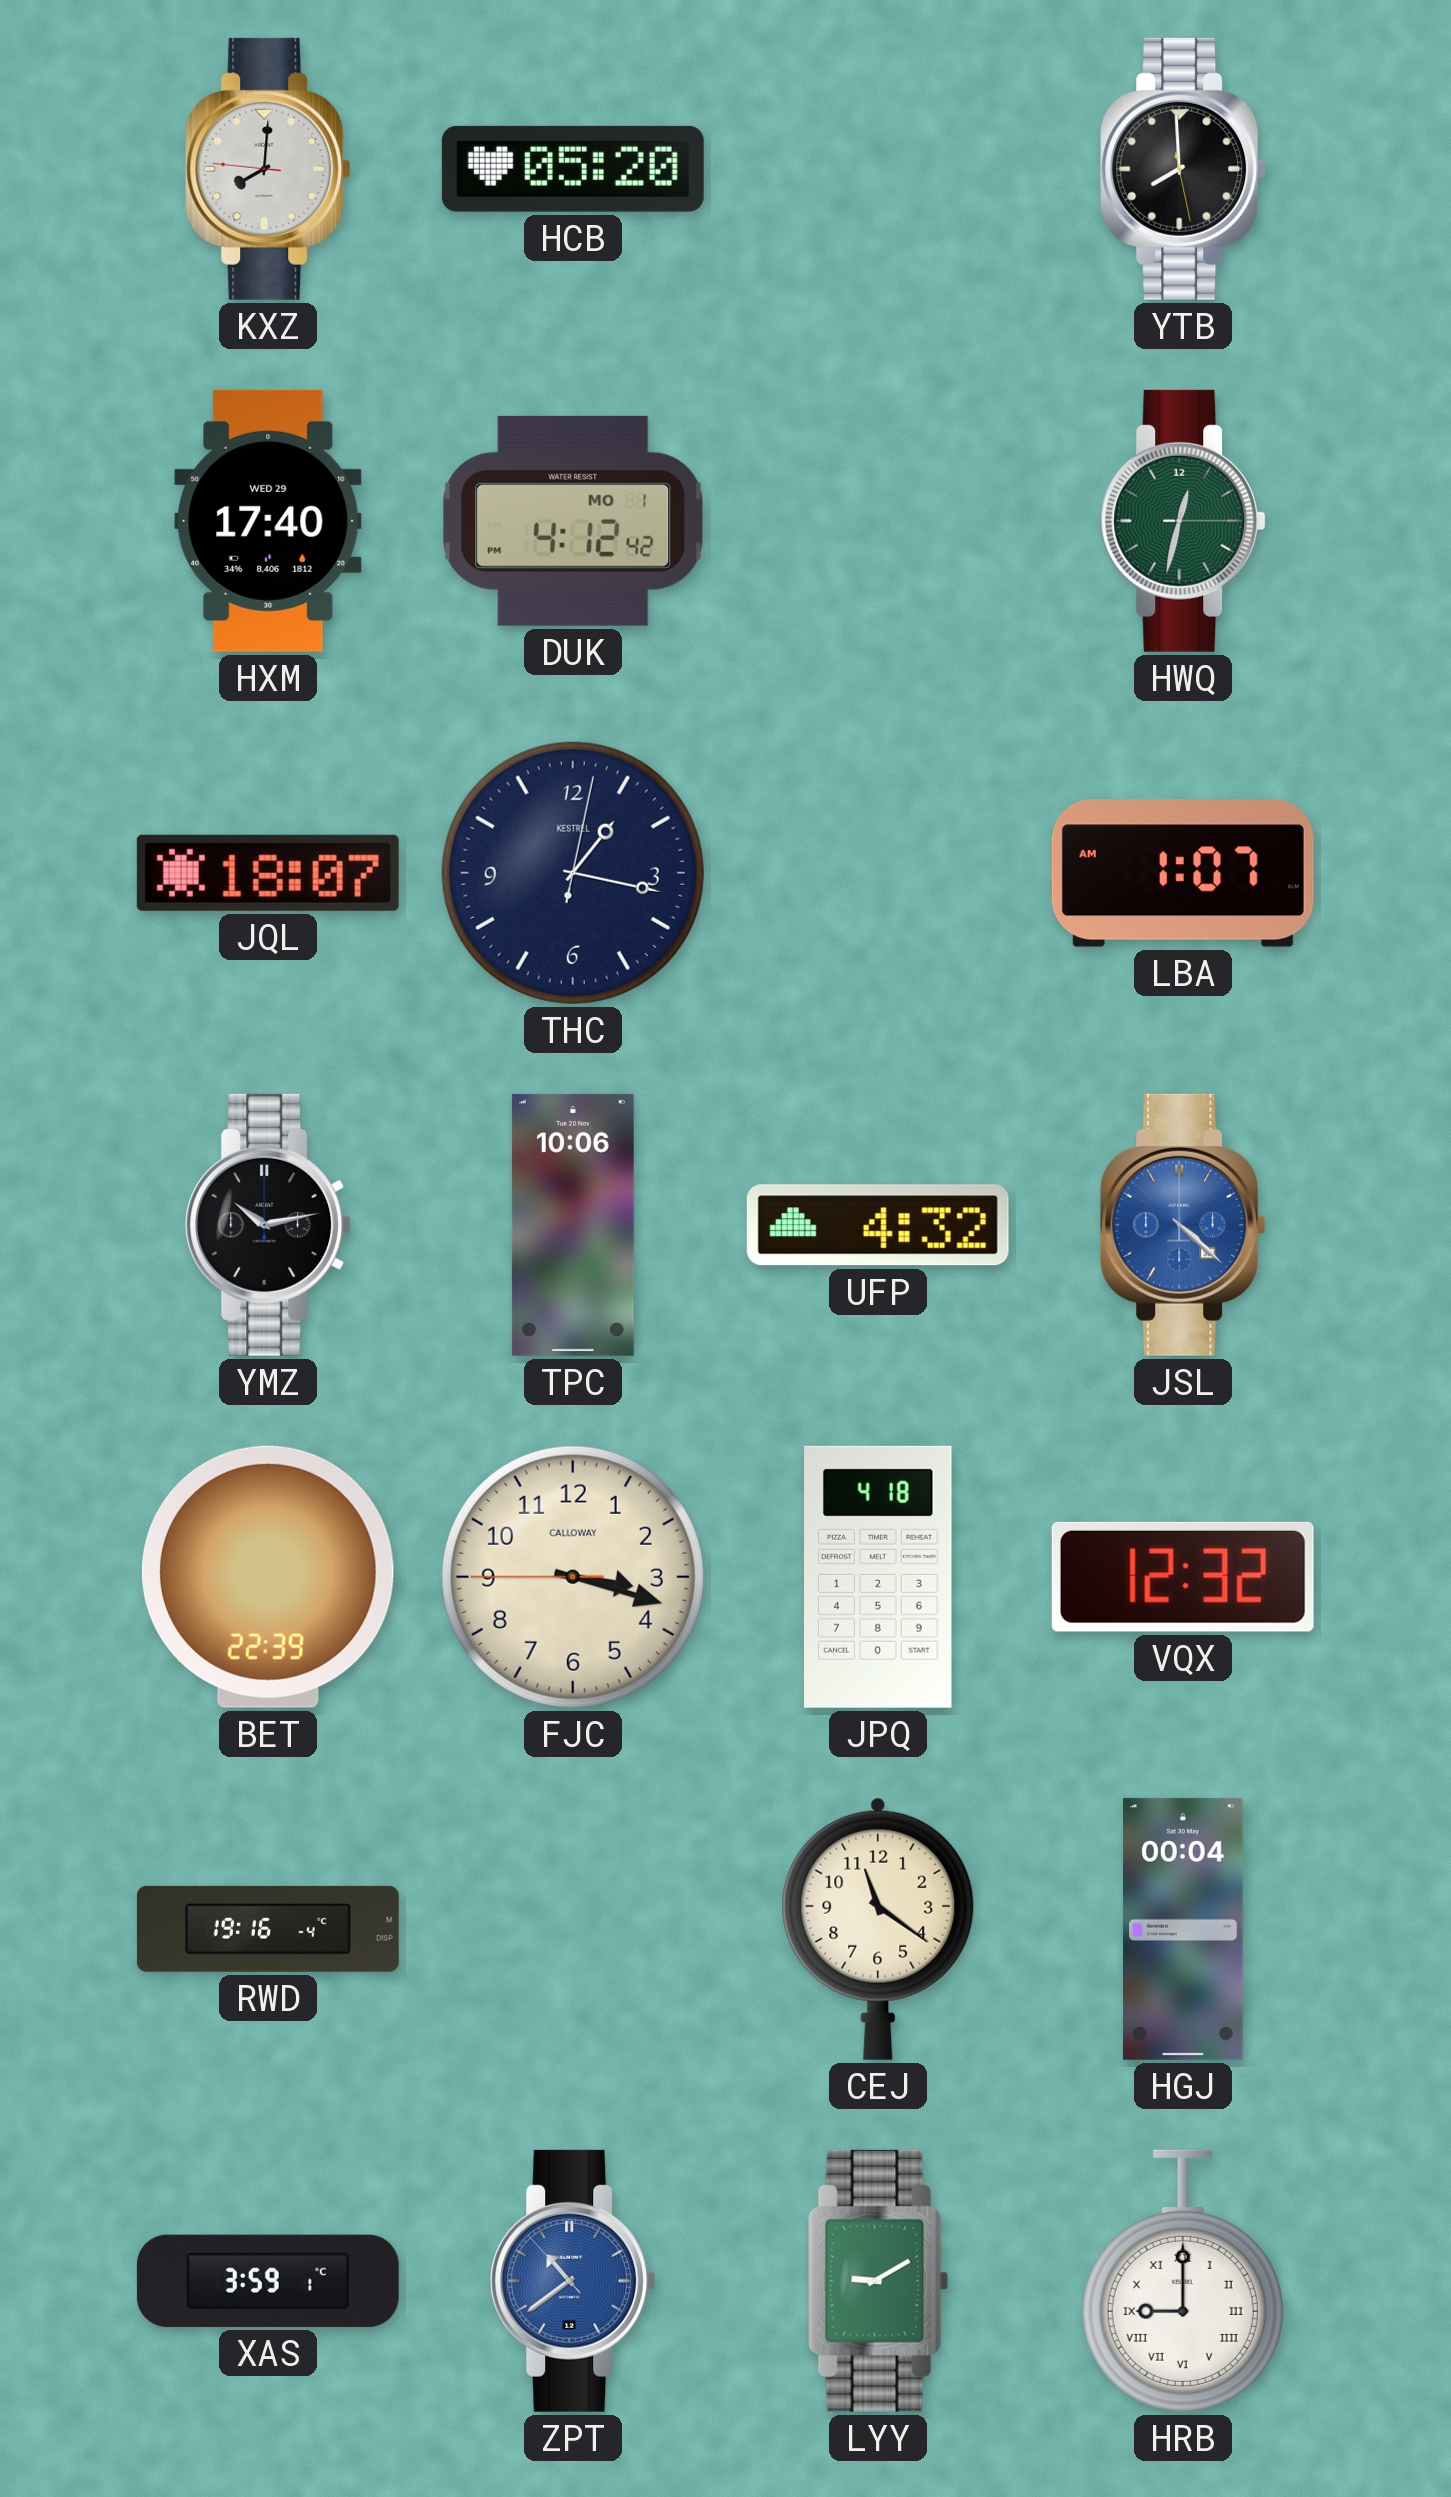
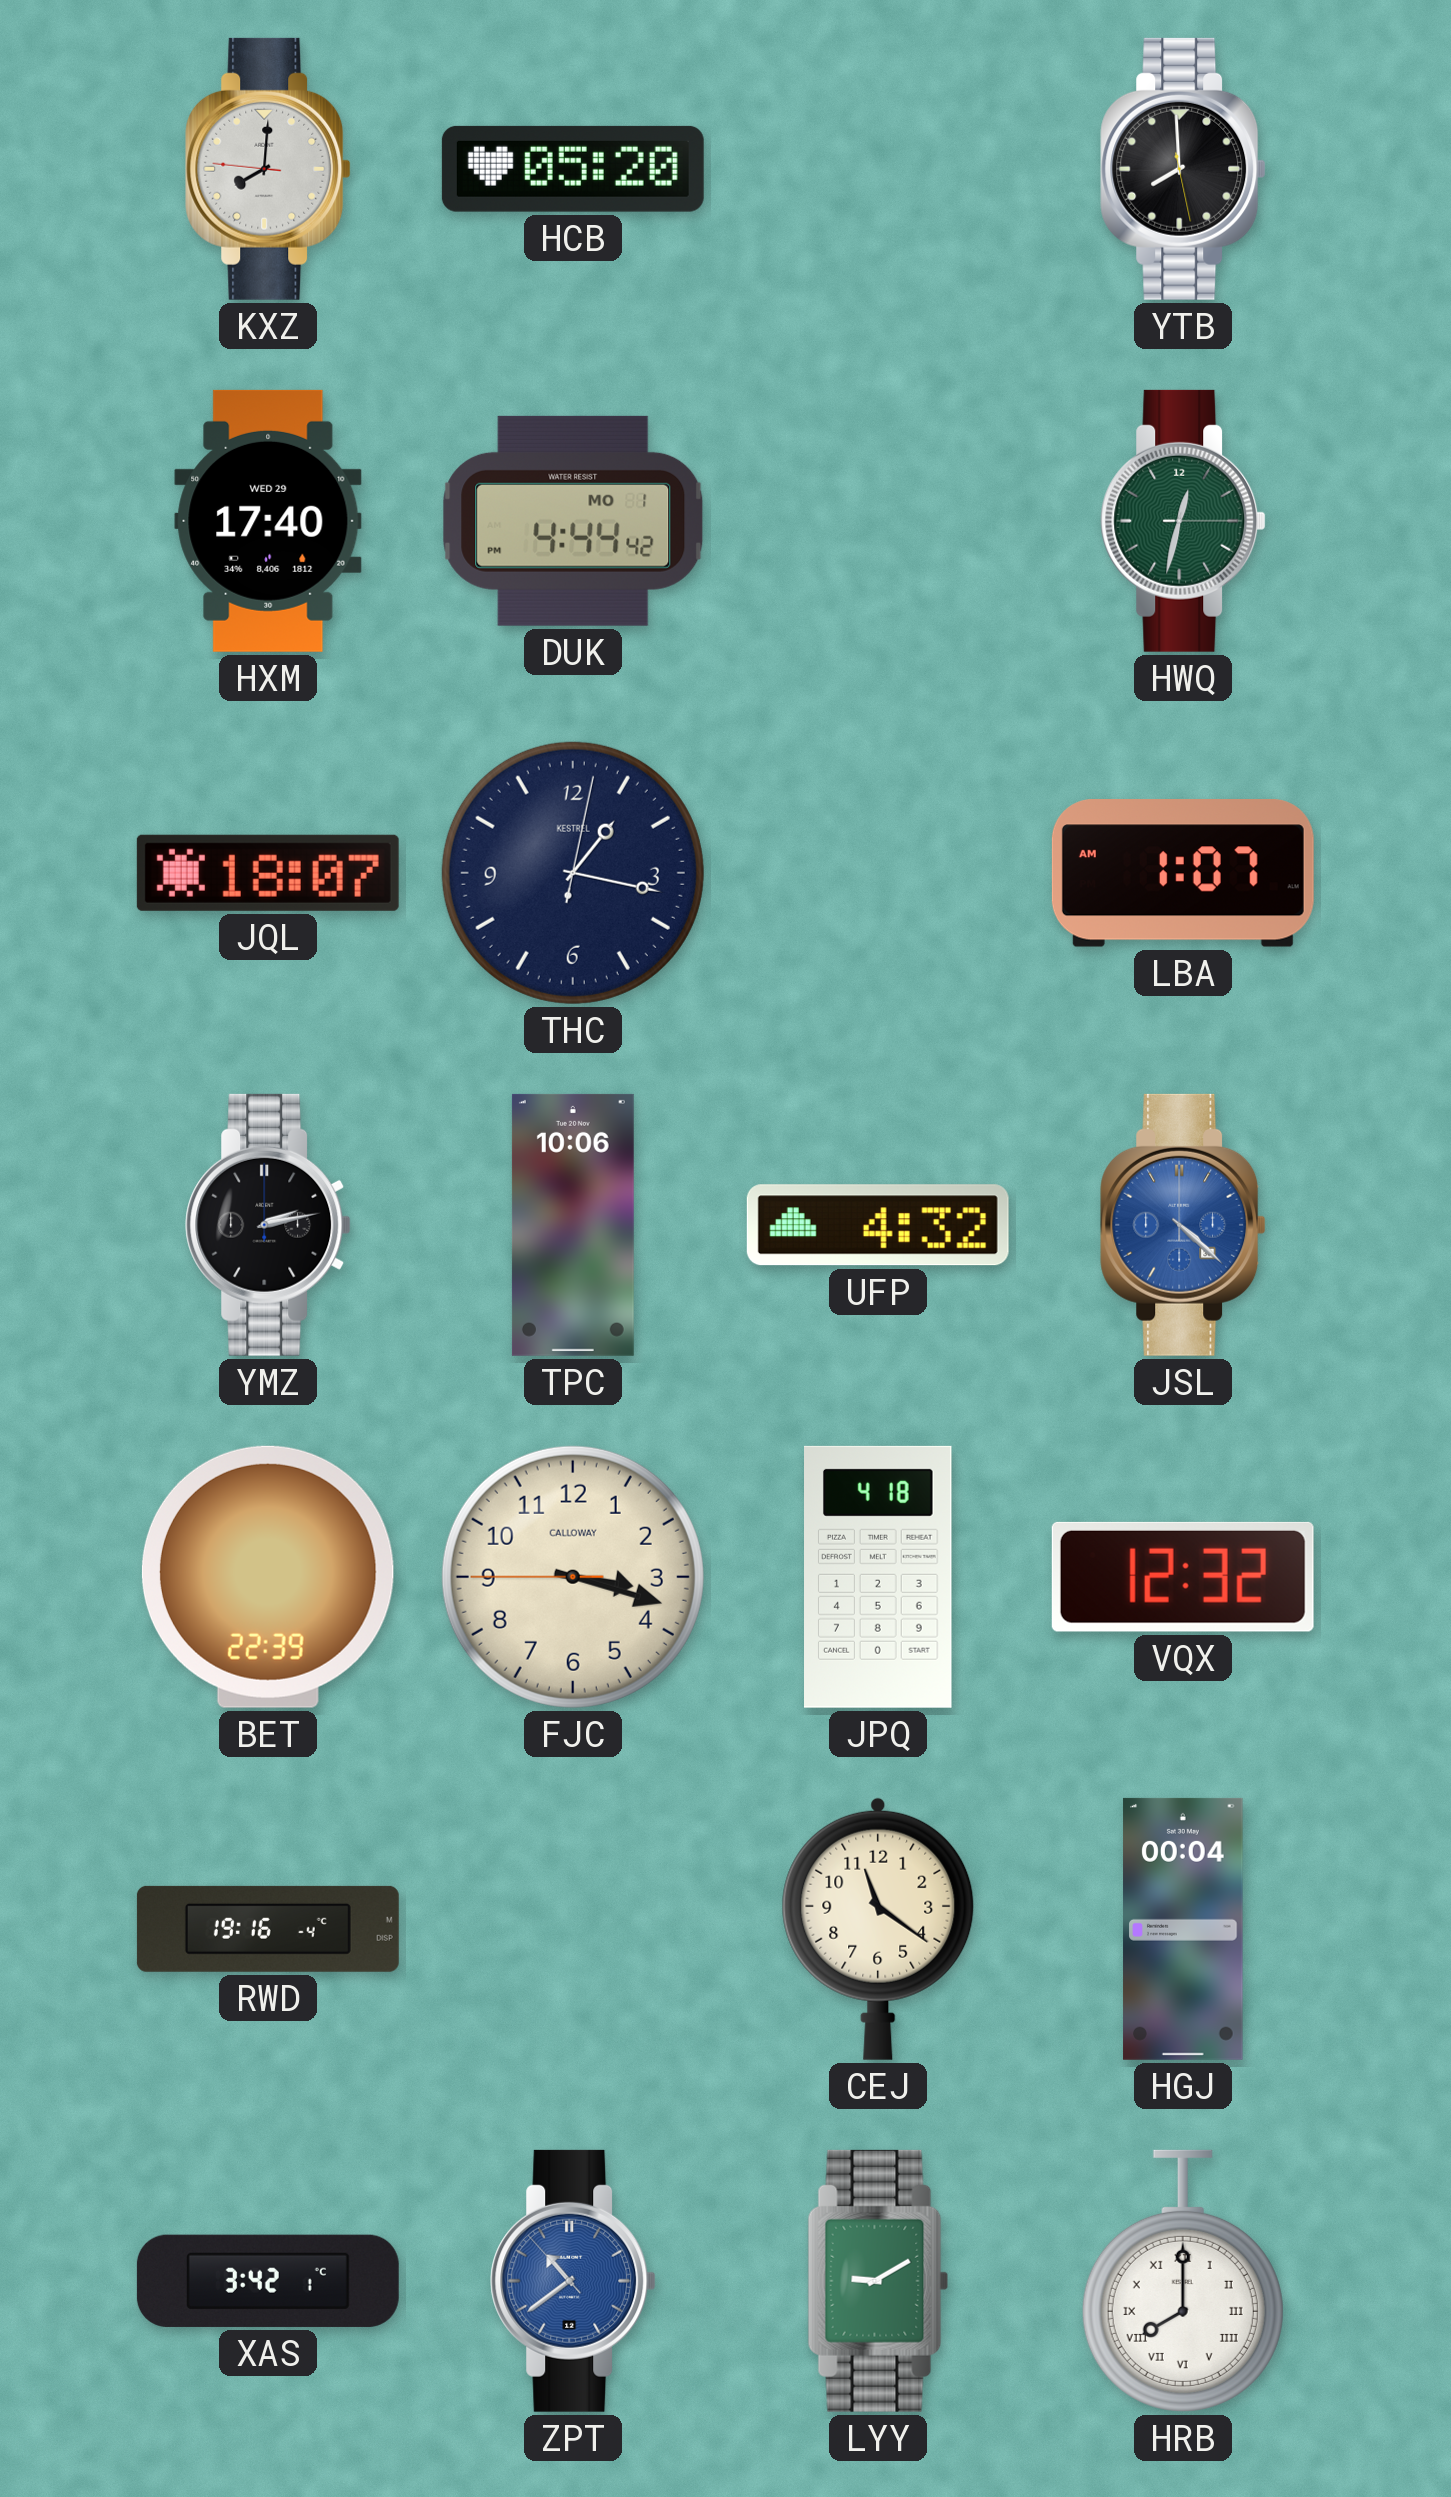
DUK: 4:12 -> 4:44
YMZ: 10:13 -> 2:13
XAS: 3:59 -> 3:42
HRB: 9:00 -> 8:00
